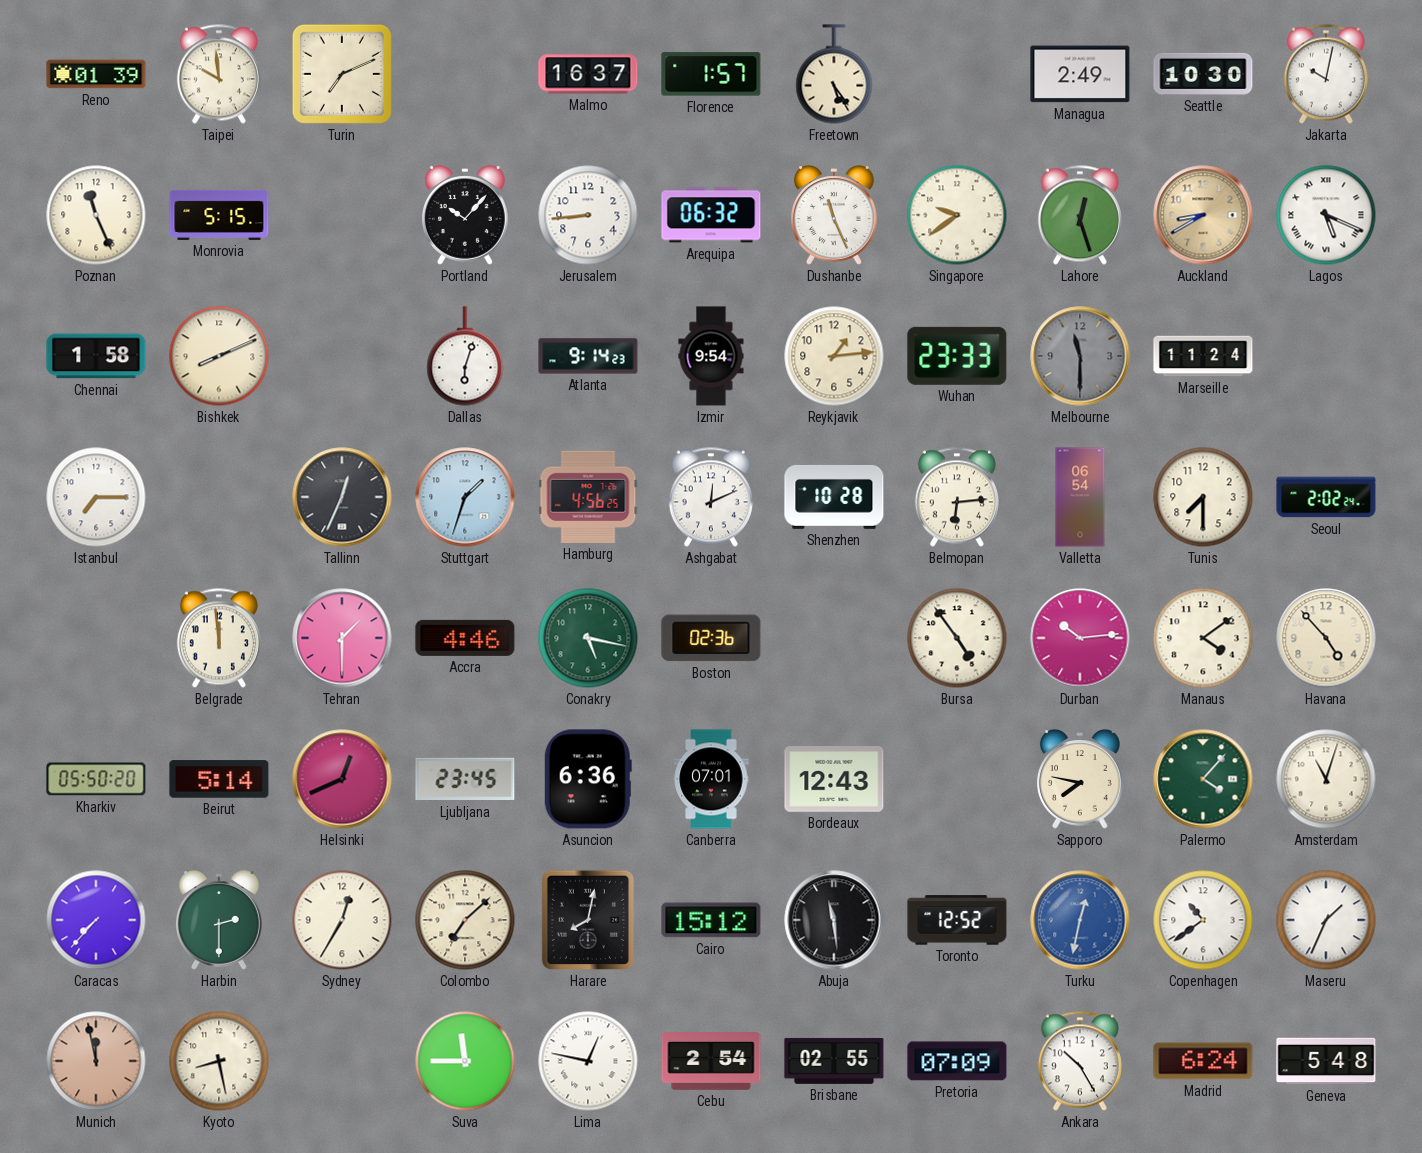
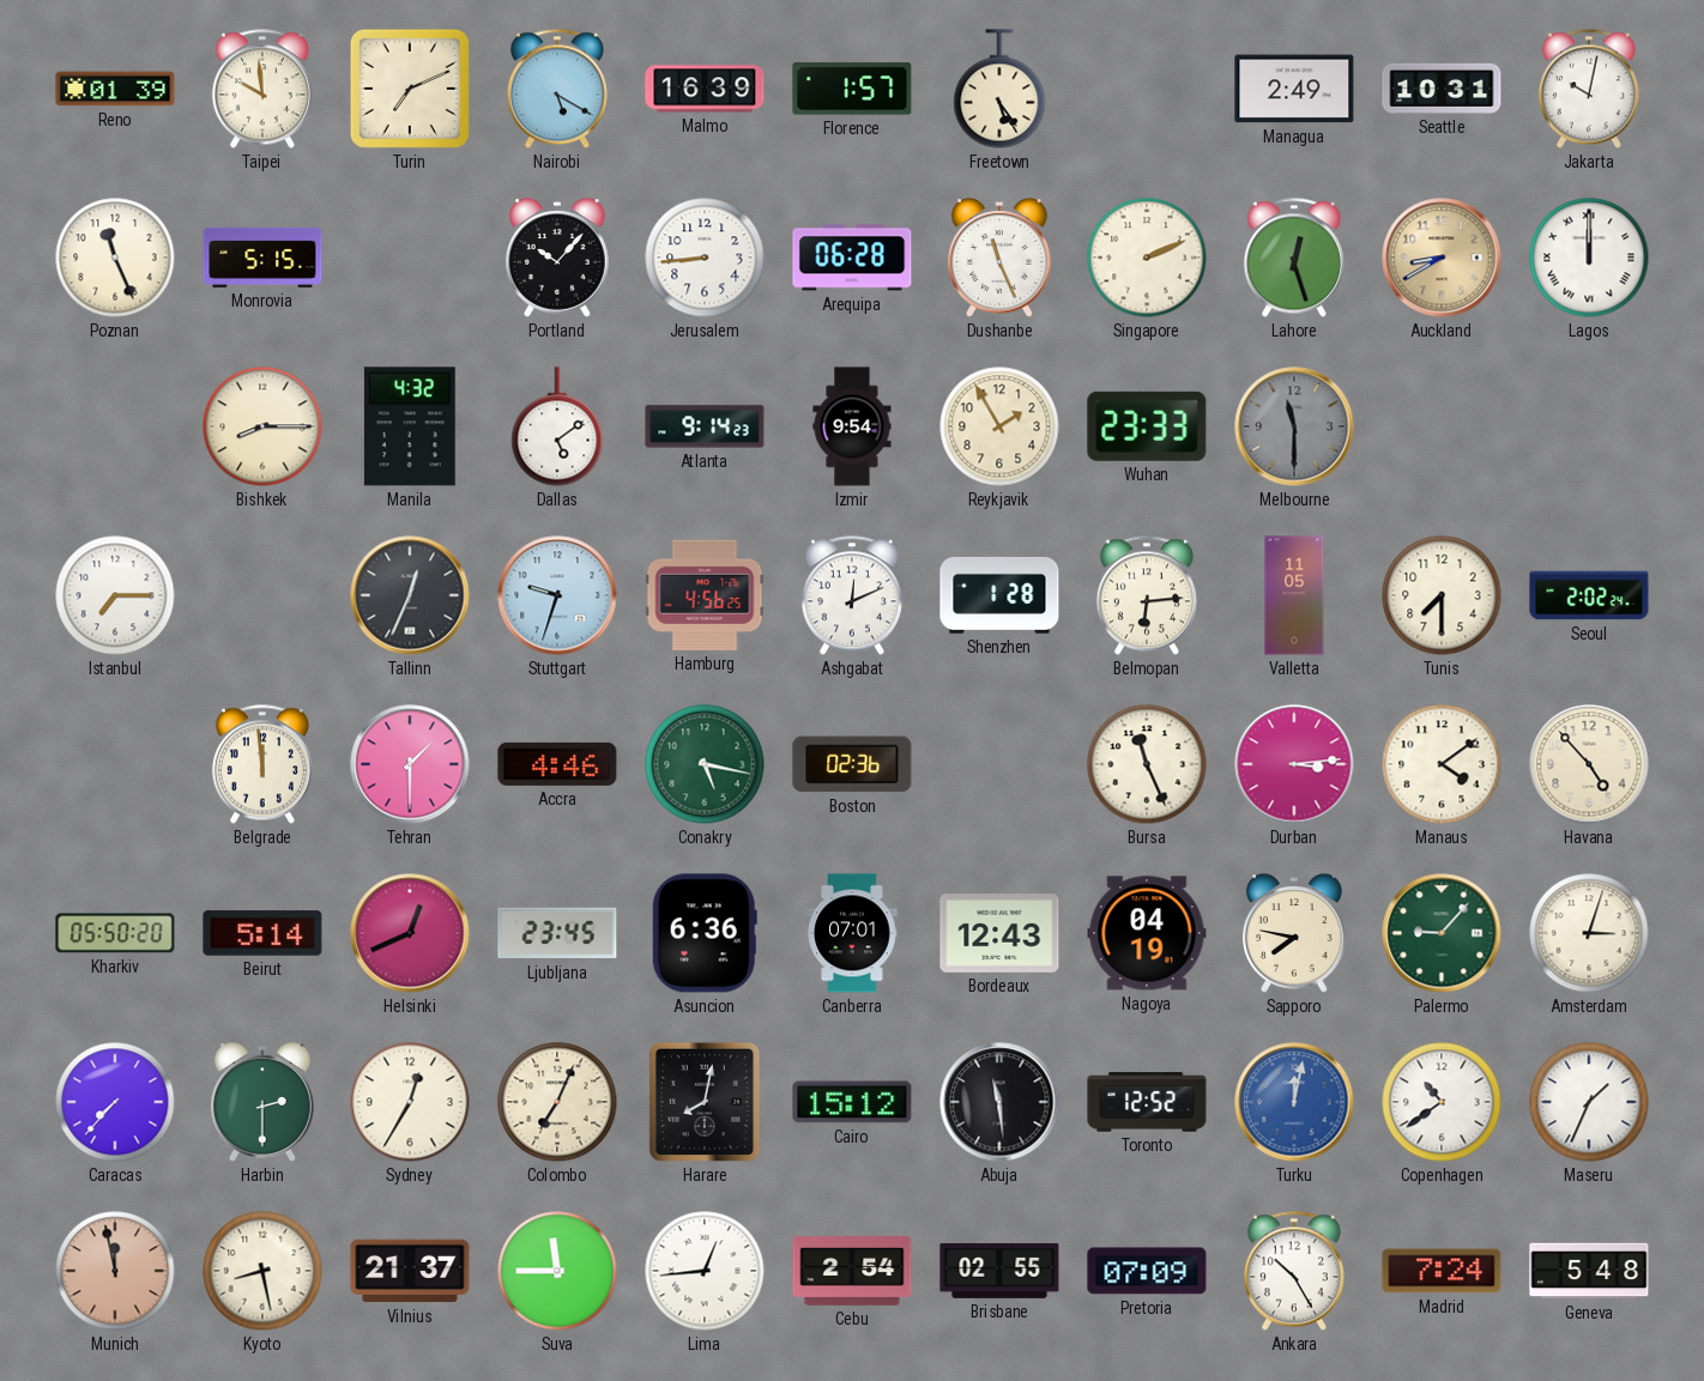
Nairobi: none -> 5:20
Malmo: 16:37 -> 16:39
Seattle: 10:30 -> 10:31
Arequipa: 06:32 -> 06:28
Singapore: 9:39 -> 2:11
Lagos: 5:19 -> 12:00
Chennai: 1:58 -> none
Bishkek: 8:11 -> 8:15
Manila: none -> 4:32
Dallas: 6:03 -> 5:09
Reykjavik: 1:14 -> 1:55
Marseille: 11:24 -> none
Stuttgart: 1:33 -> 9:33
Shenzhen: 10:28 -> 1:28
Valletta: 06:54 -> 11:05
Bursa: 4:54 -> 11:26
Durban: 10:14 -> 3:14
Nagoya: none -> 04:19
Palermo: 4:07 -> 9:07
Amsterdam: 11:03 -> 3:03
Colombo: 7:08 -> 7:04
Turku: 12:32 -> 12:02
Vilnius: none -> 21:37
Lima: 12:47 -> 12:44
Madrid: 6:24 -> 7:24
